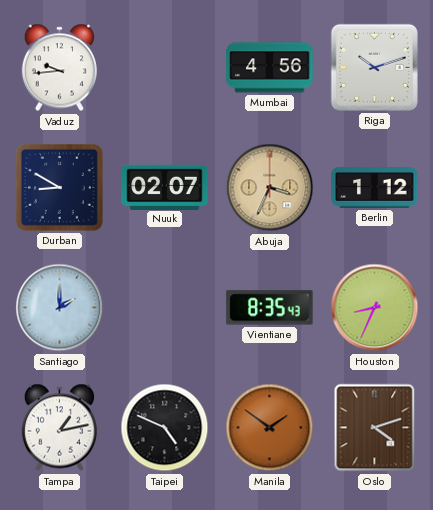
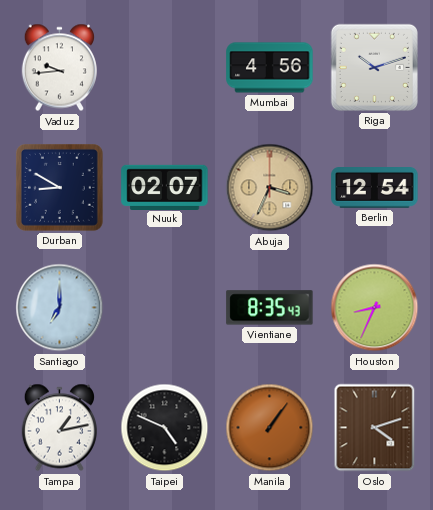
Berlin: 1:12 -> 12:54
Santiago: 2:00 -> 7:00
Manila: 1:51 -> 1:06
